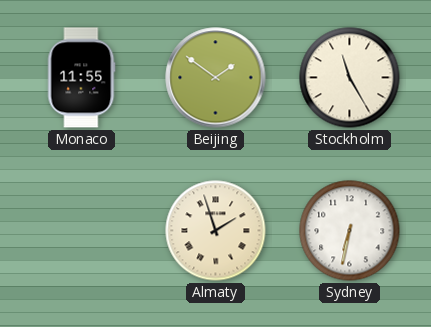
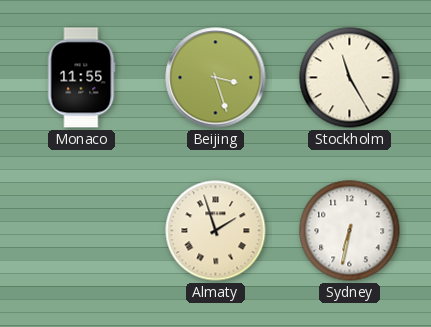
Beijing: 1:51 -> 3:27
